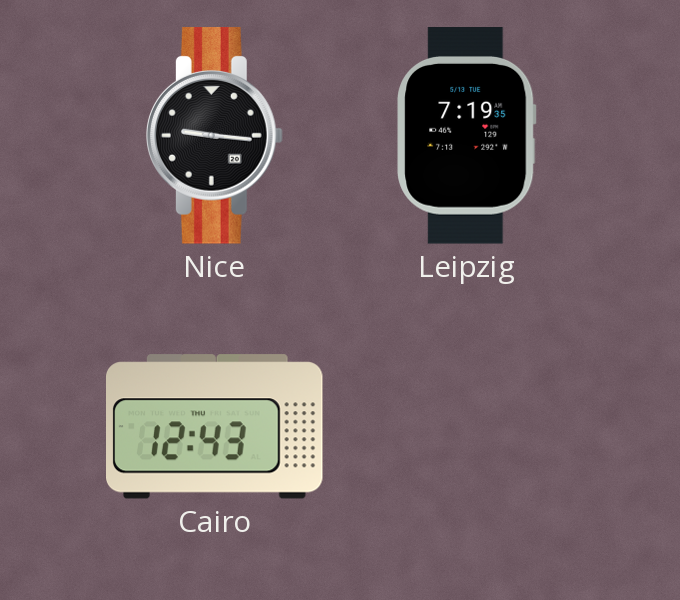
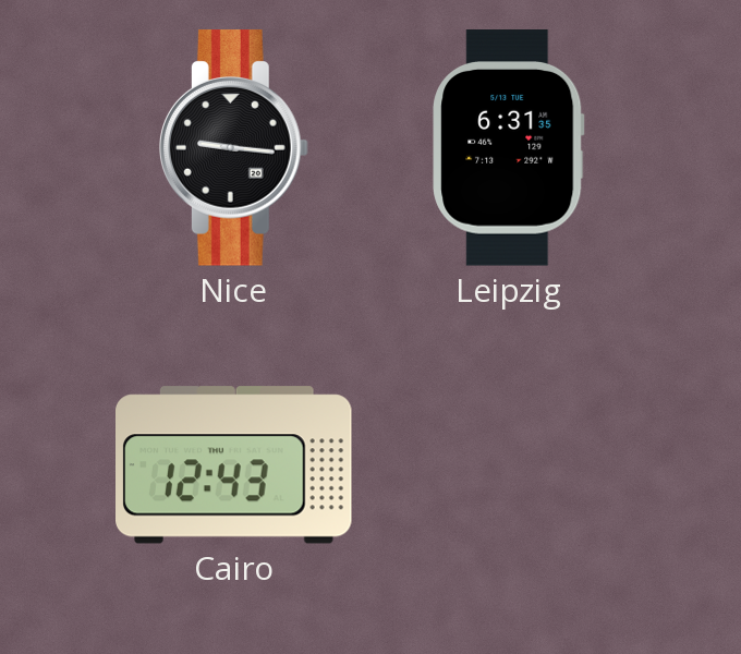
Leipzig: 7:19 -> 6:31
